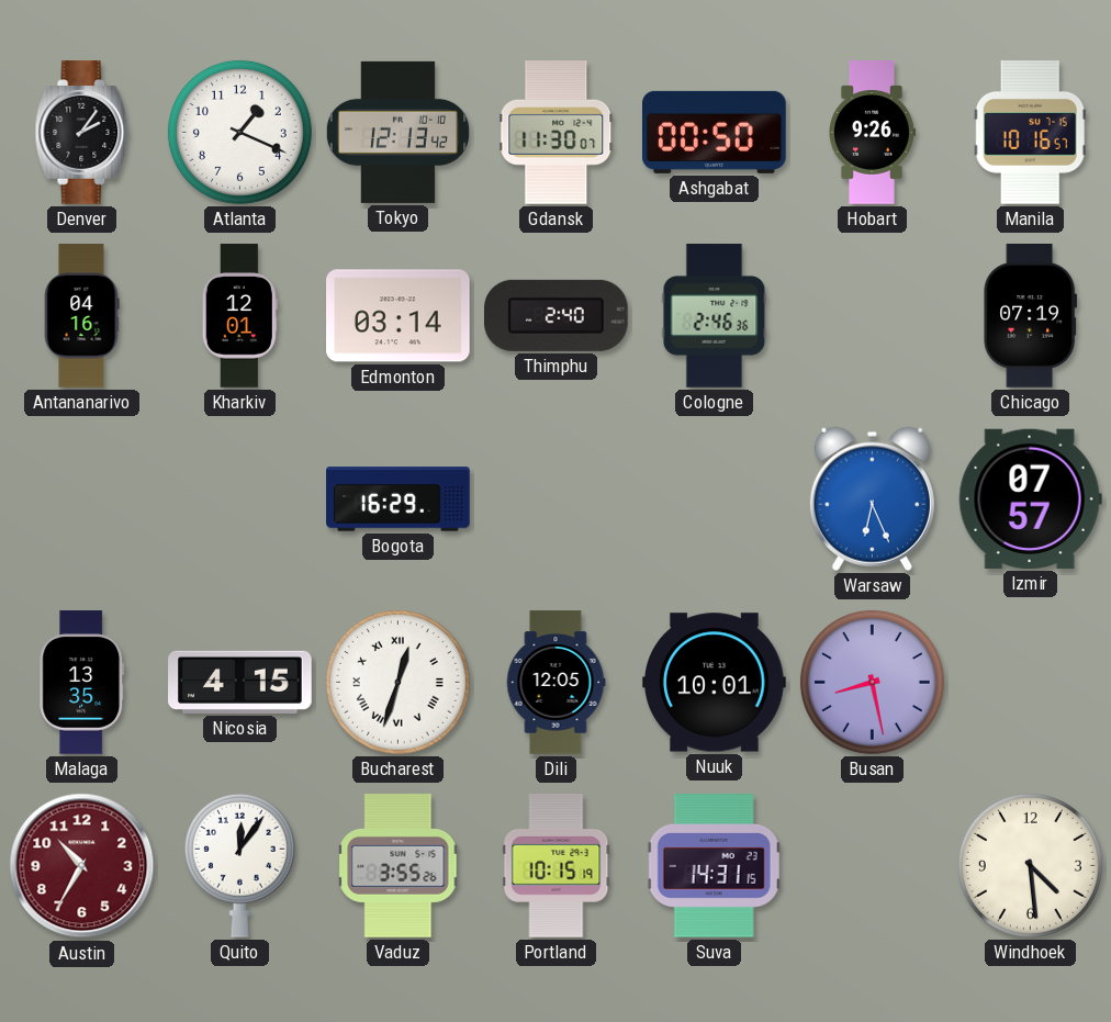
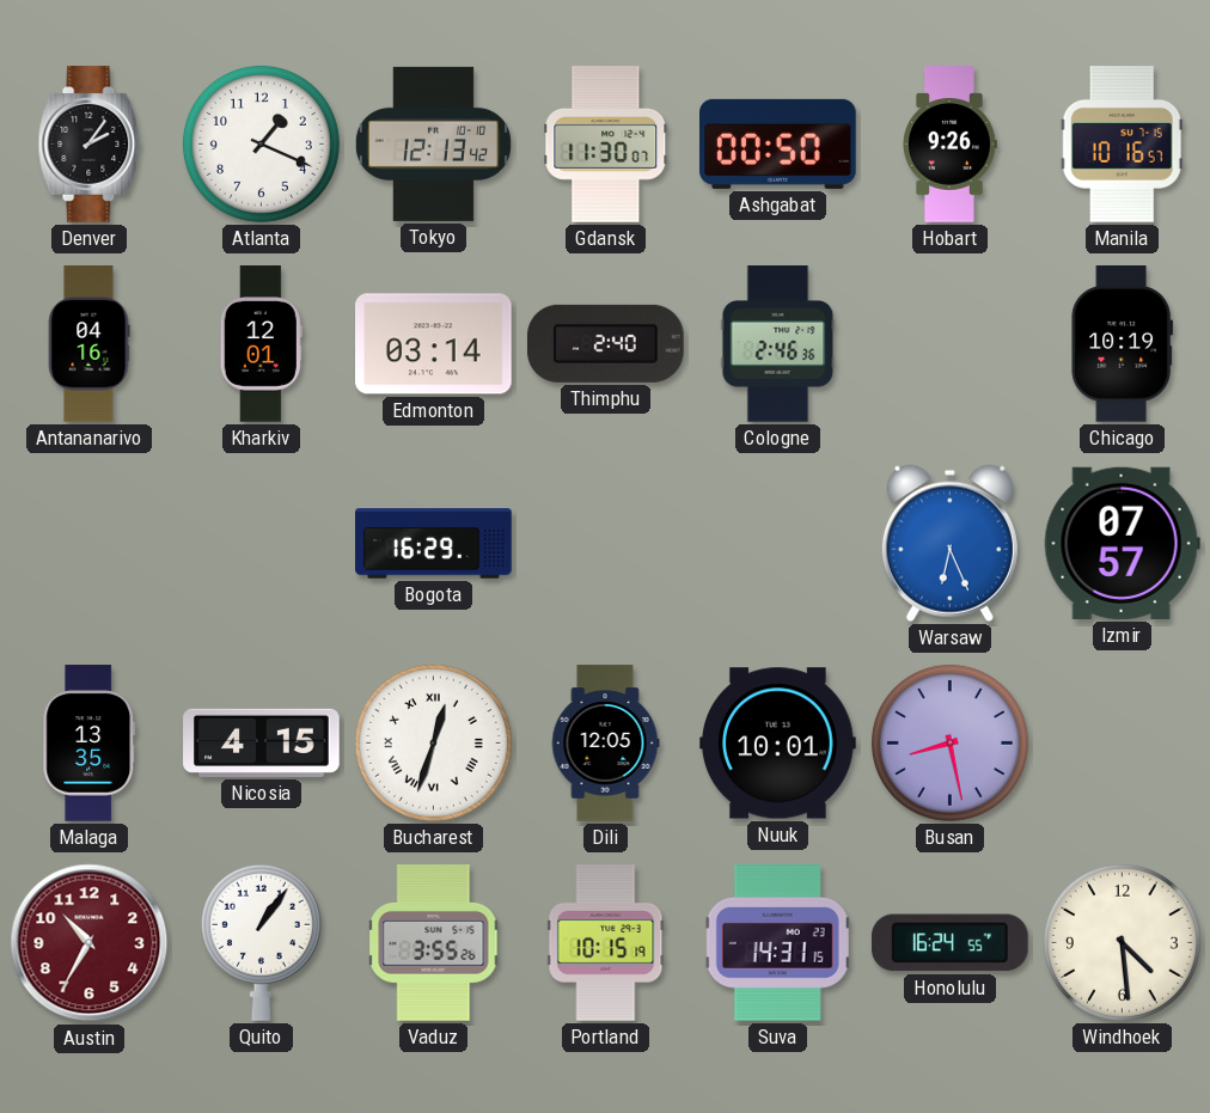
Chicago: 07:19 -> 10:19
Quito: 12:06 -> 1:06
Honolulu: none -> 16:24
